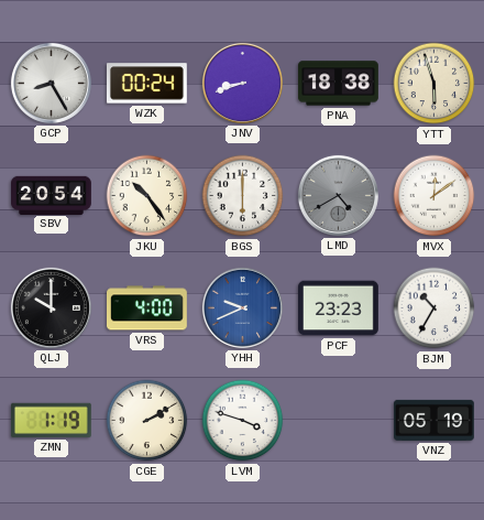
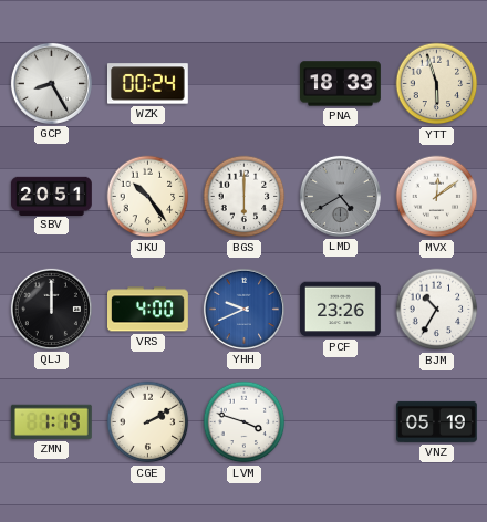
JNV: 8:42 -> none
PNA: 18:38 -> 18:33
SBV: 20:54 -> 20:51
QLJ: 10:00 -> 12:00
PCF: 23:23 -> 23:26
